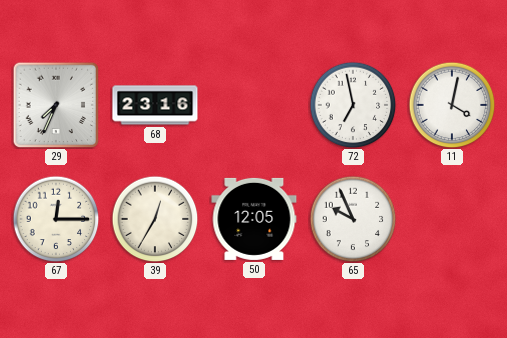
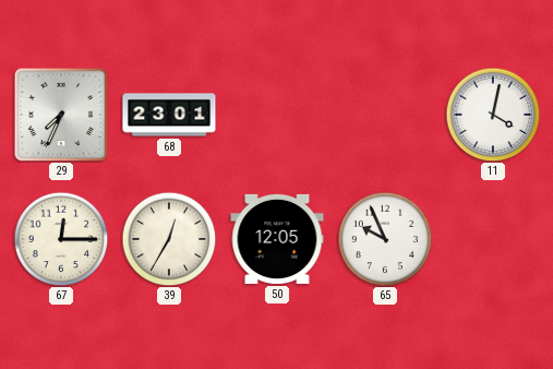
68: 23:16 -> 23:01
72: 6:58 -> none
